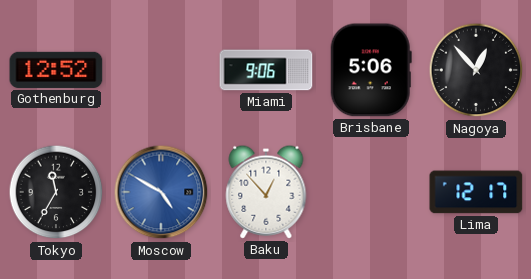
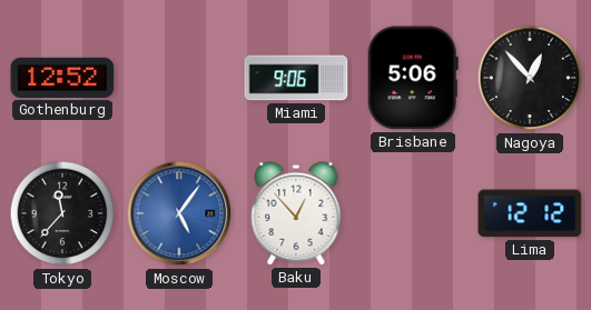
Tokyo: 11:35 -> 11:37
Moscow: 4:50 -> 5:06
Lima: 12:17 -> 12:12
